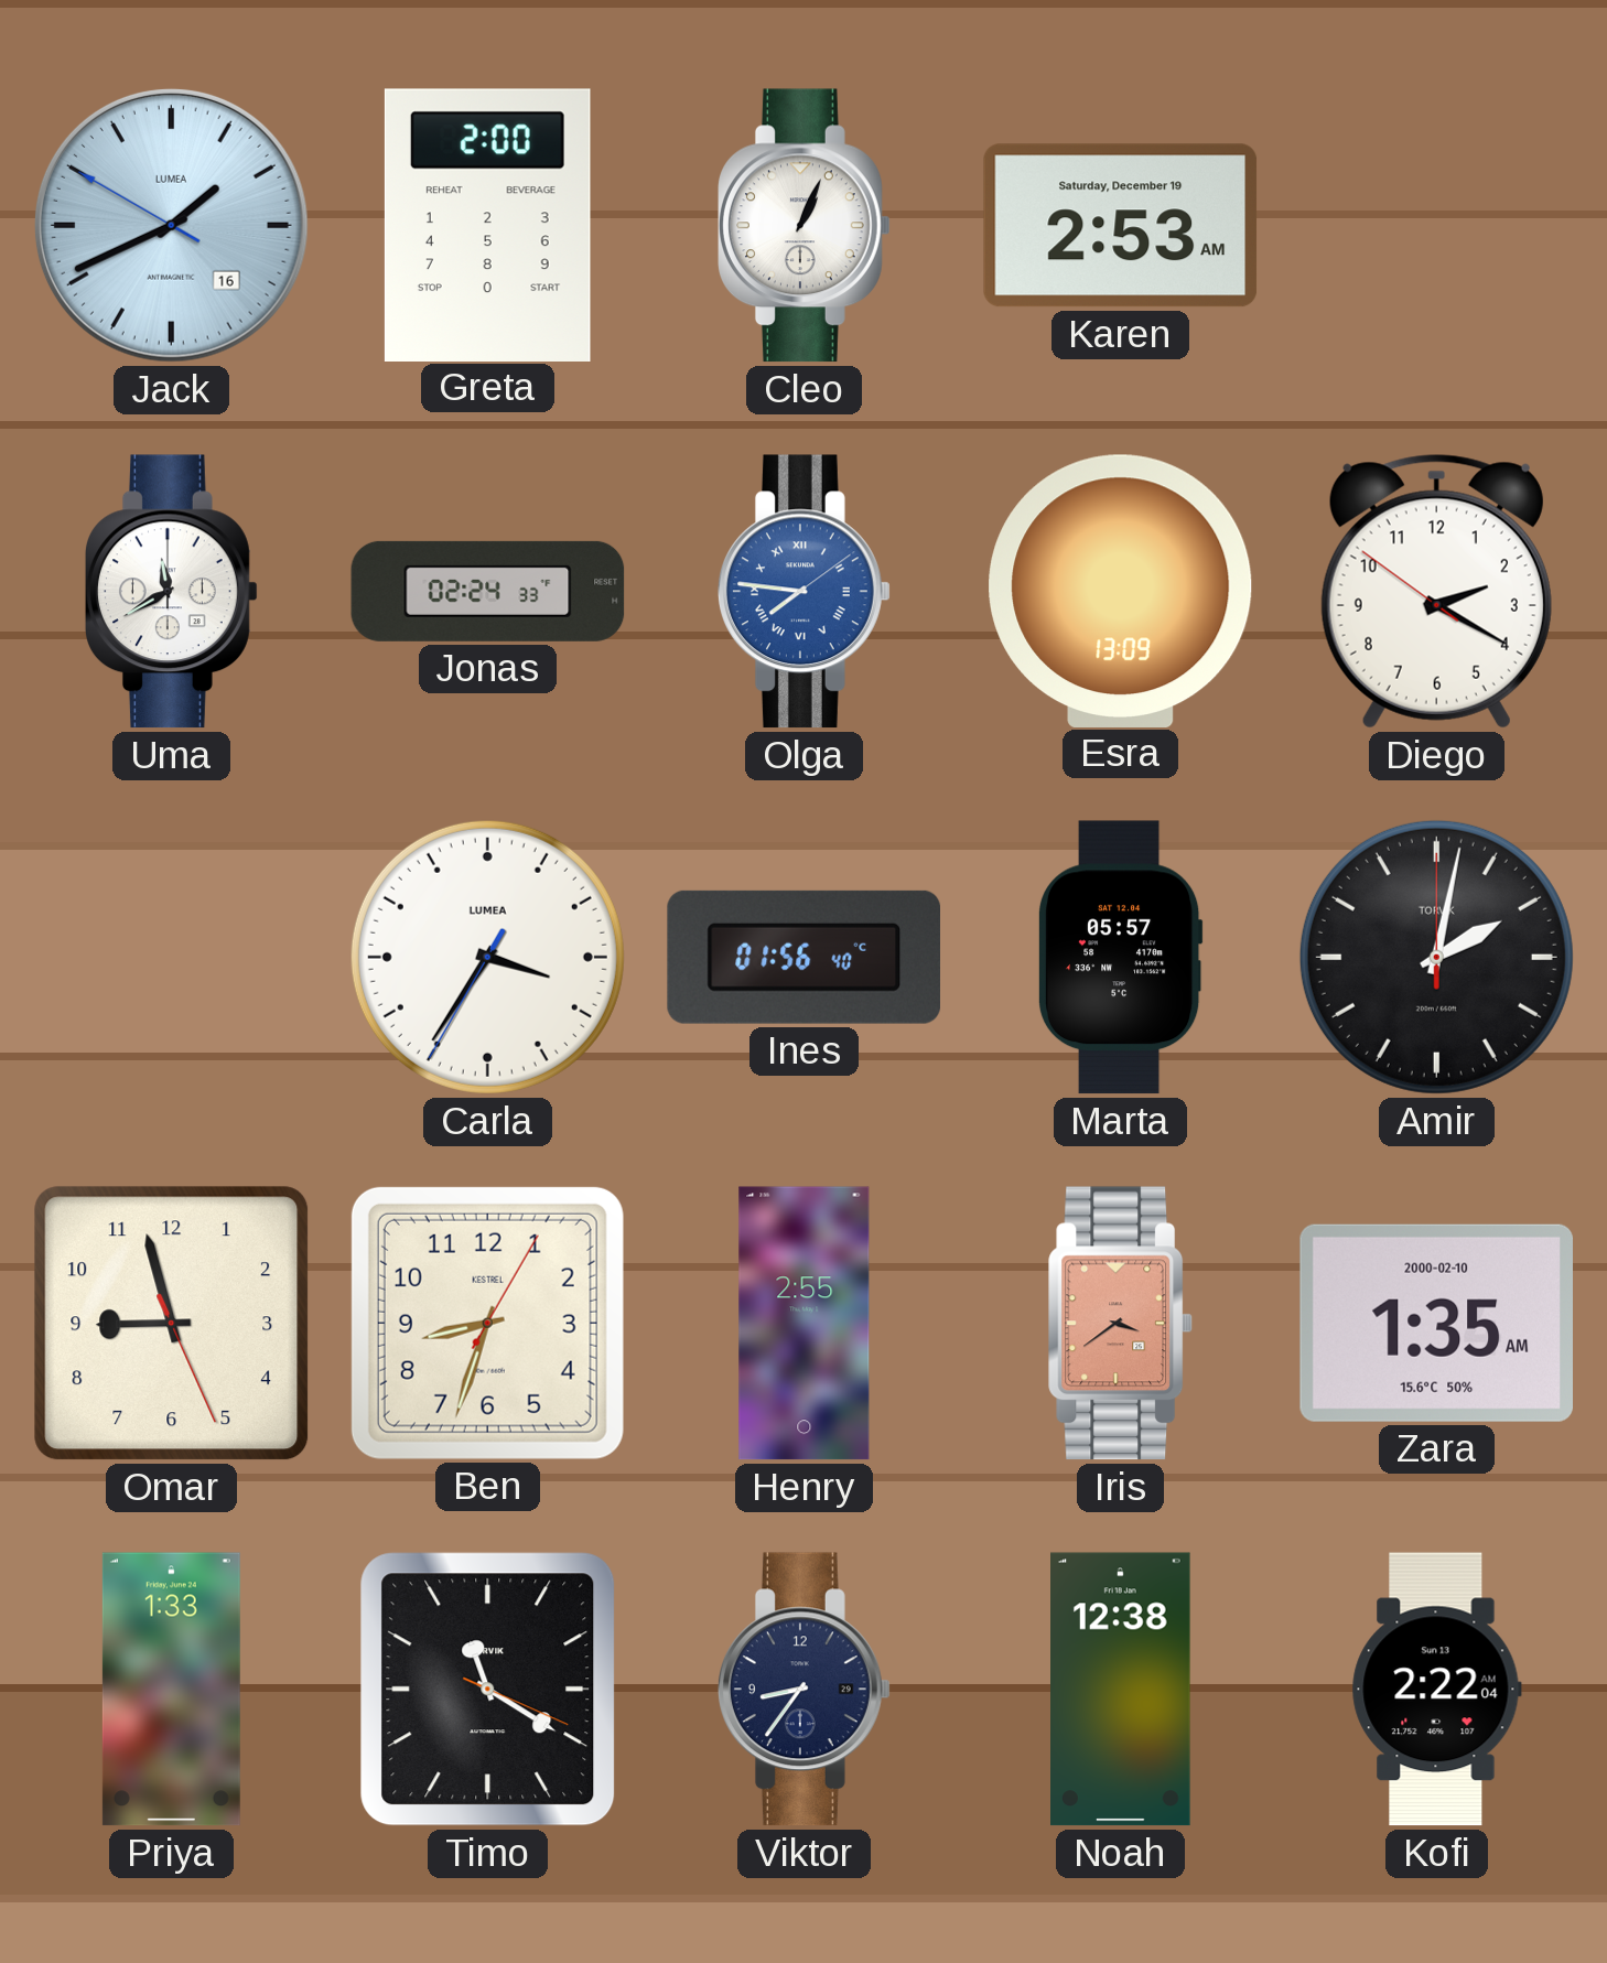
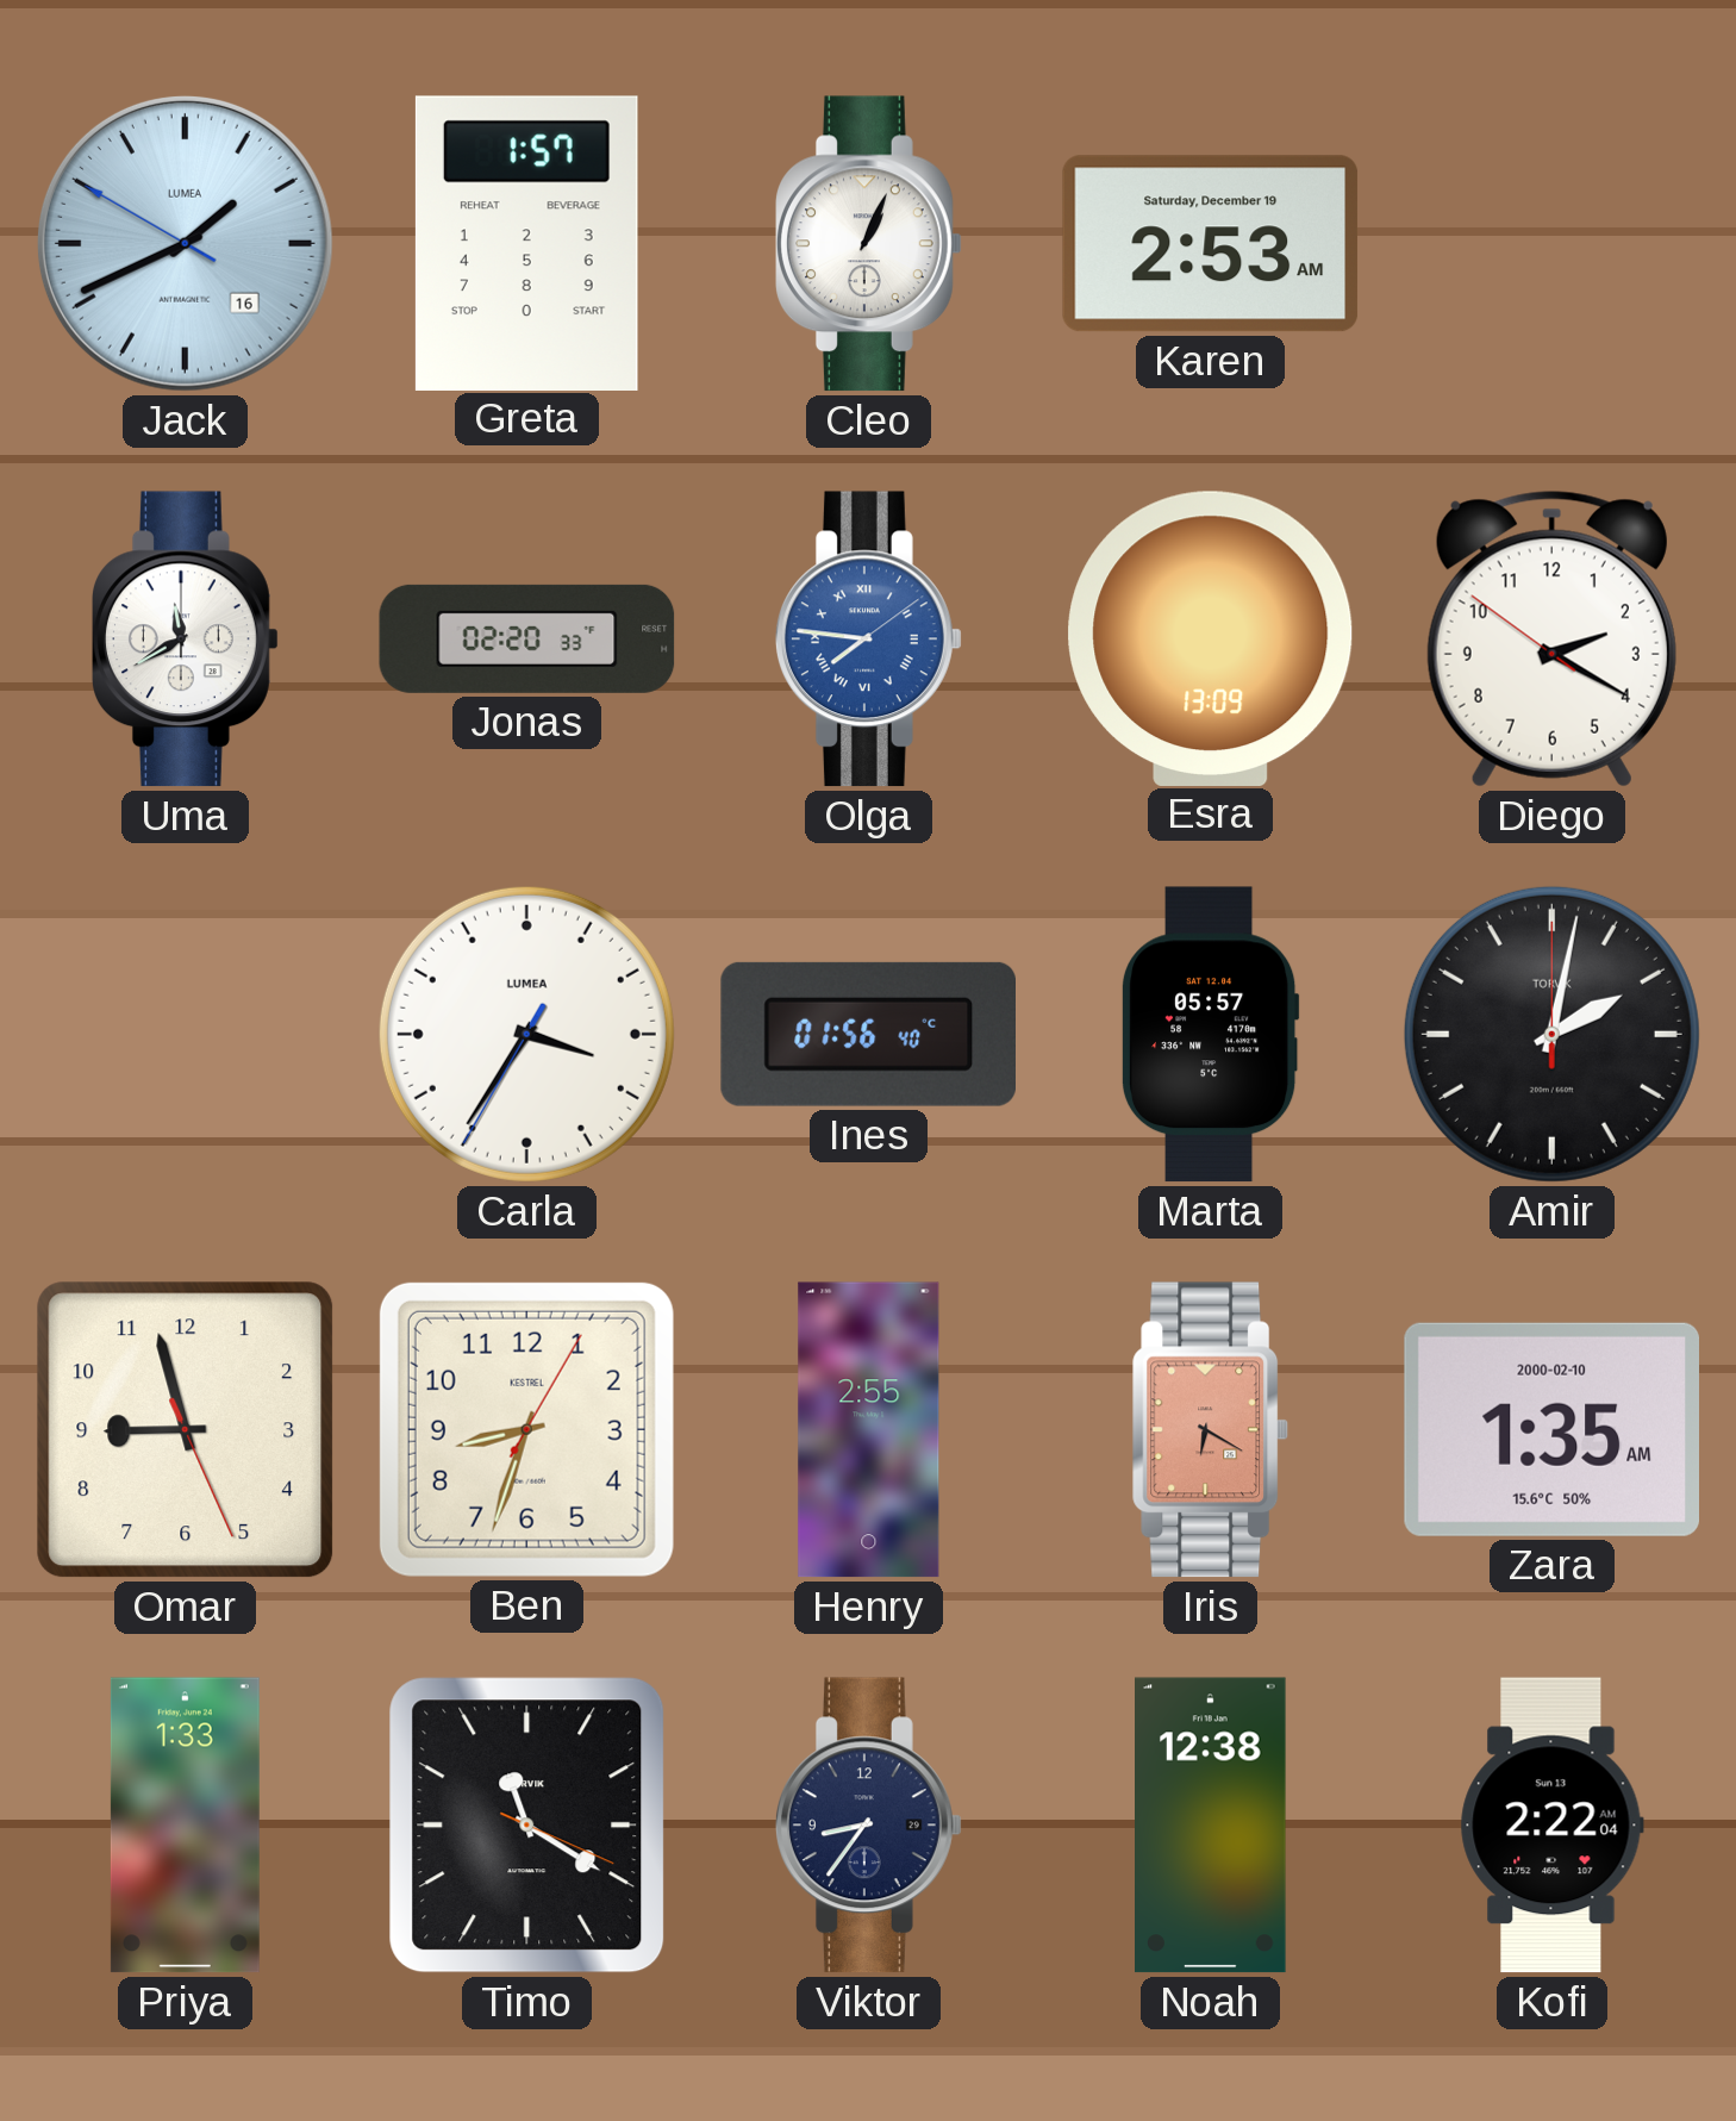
Greta: 2:00 -> 1:57
Jonas: 02:24 -> 02:20
Iris: 3:39 -> 6:20
